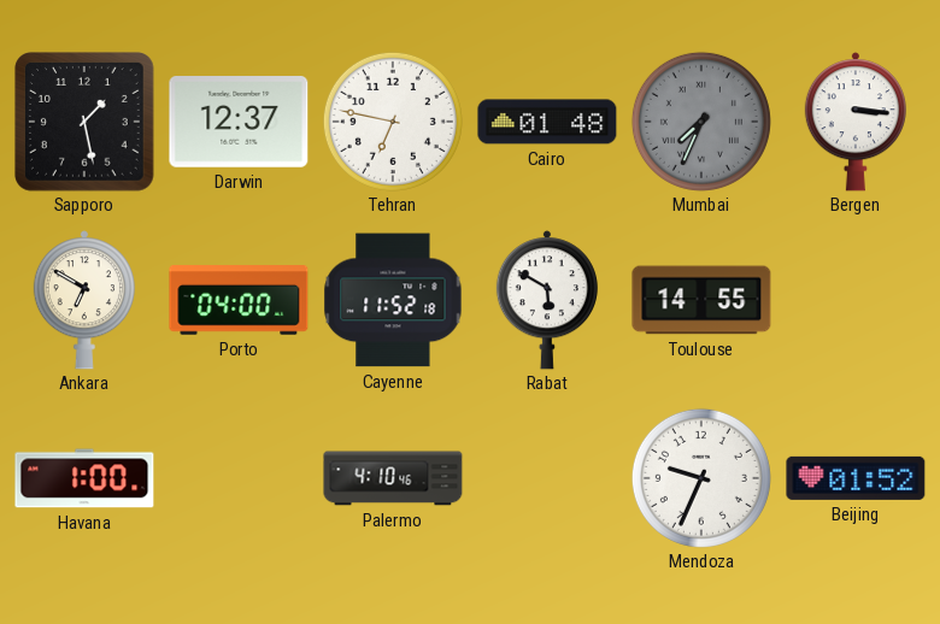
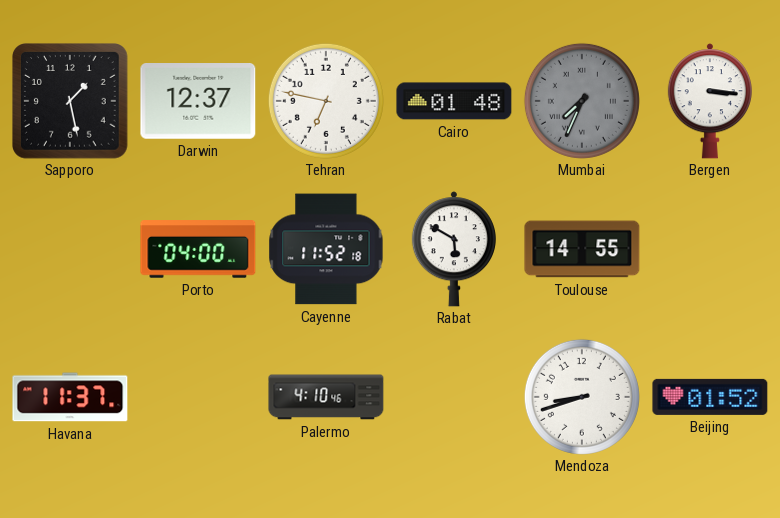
Ankara: 6:50 -> none
Havana: 1:00 -> 11:37
Mendoza: 9:34 -> 8:42
